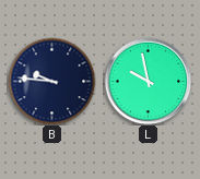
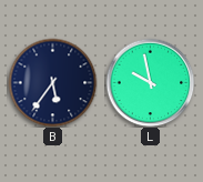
B: 9:46 -> 5:36
